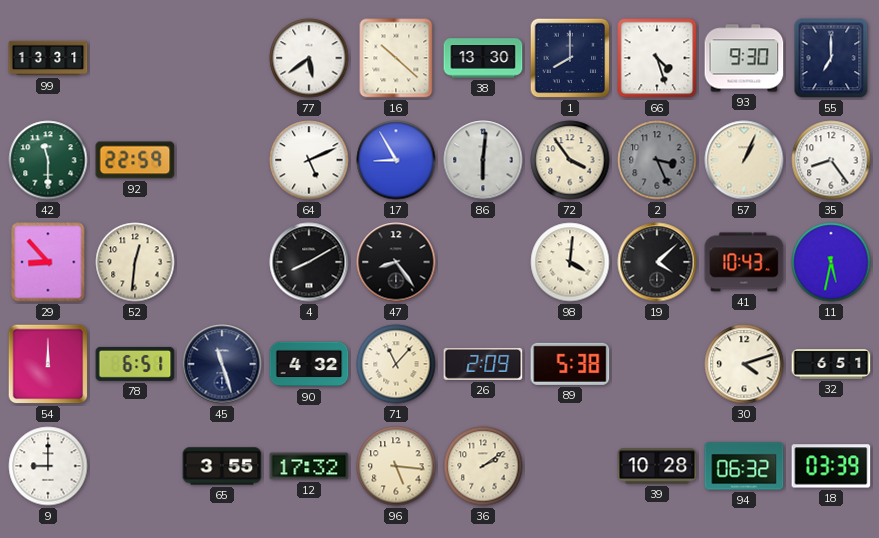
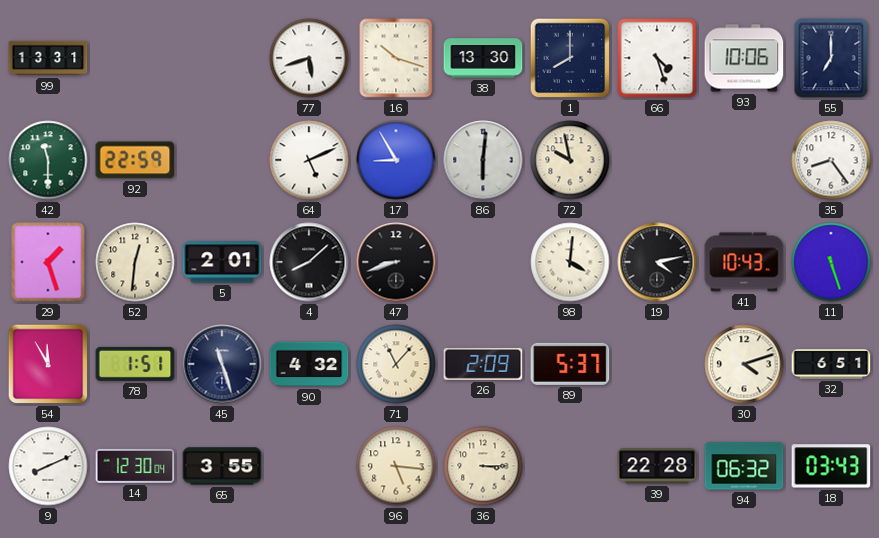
77: 5:39 -> 5:42
16: 10:22 -> 10:18
93: 9:30 -> 10:06
72: 3:54 -> 9:58
2: 3:26 -> none
57: 1:04 -> none
29: 8:53 -> 1:27
5: none -> 2:01
4: 8:10 -> 8:08
47: 8:24 -> 8:42
19: 4:08 -> 4:13
11: 5:32 -> 5:27
54: 12:00 -> 11:55
78: 6:51 -> 1:51
89: 5:38 -> 5:37
9: 9:00 -> 8:11
14: none -> 12:30
12: 17:32 -> none
36: 2:09 -> 3:15
39: 10:28 -> 22:28
18: 03:39 -> 03:43
